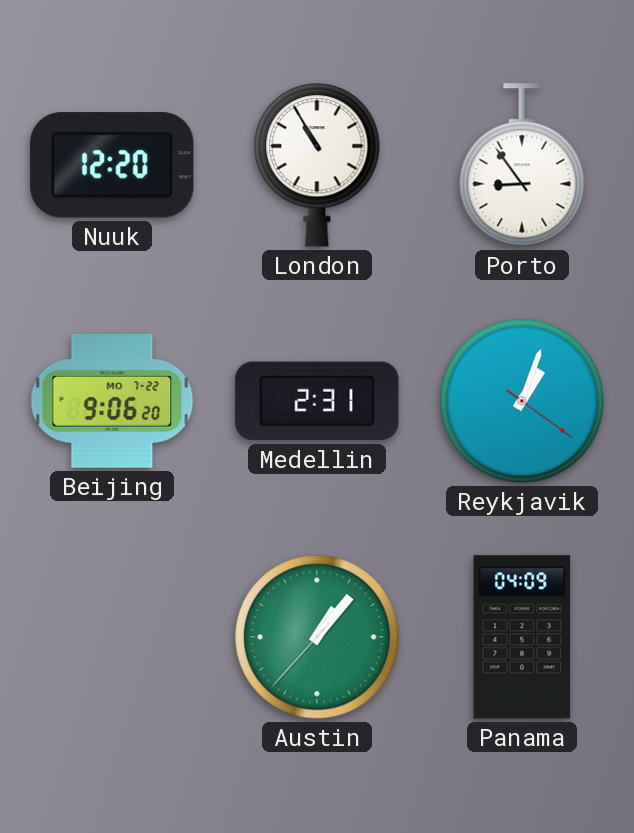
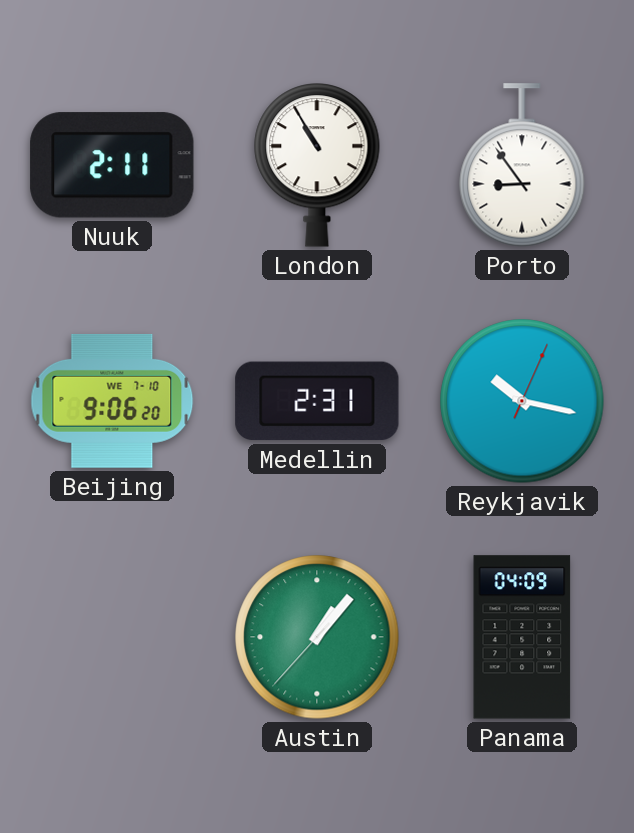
Nuuk: 12:20 -> 2:11
Beijing date: MO 7-22 -> WE 7-10
Reykjavik: 1:03 -> 10:17
